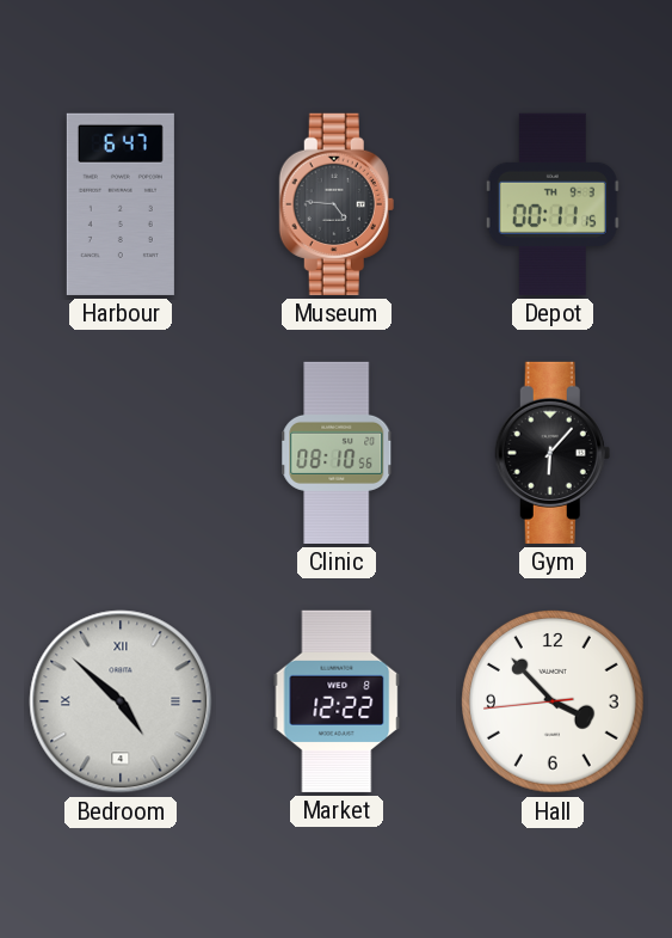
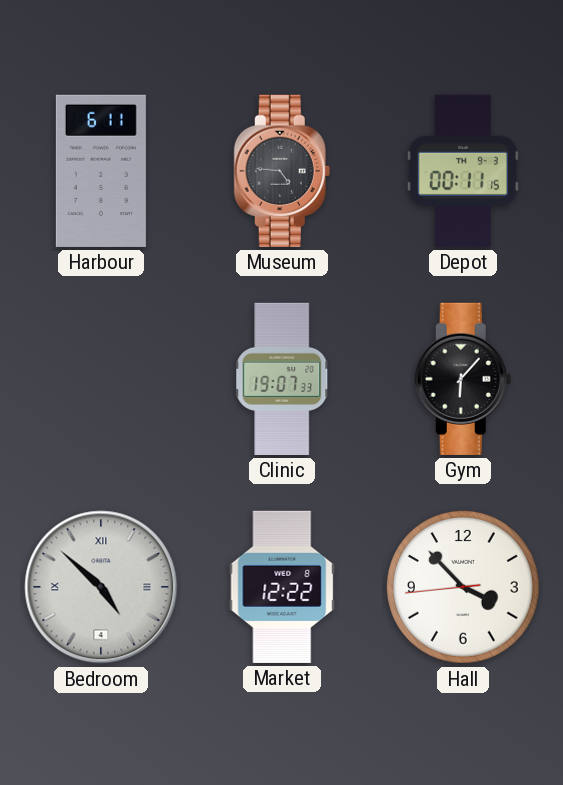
Harbour: 6:47 -> 6:11
Clinic: 08:10 -> 19:07
